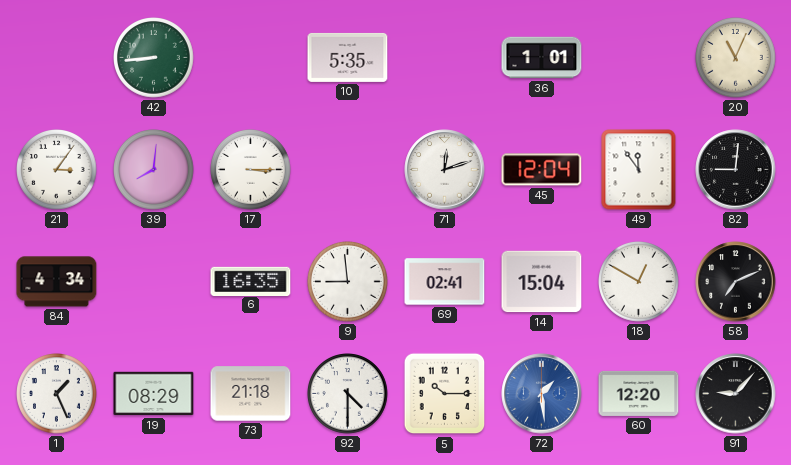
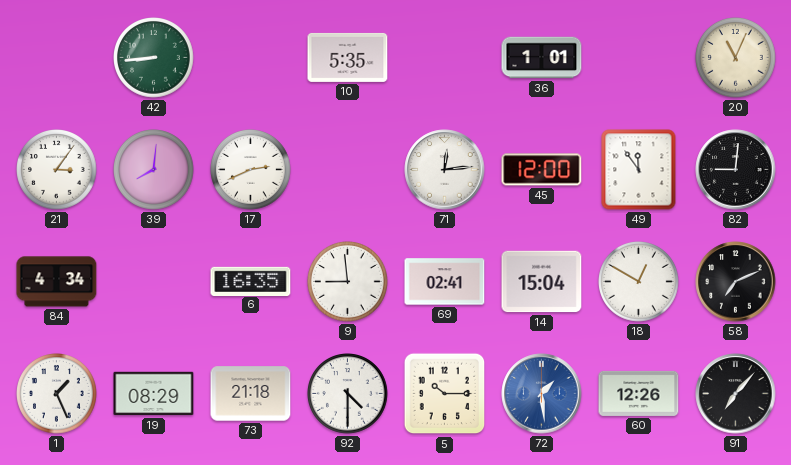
17: 3:15 -> 2:41
71: 12:12 -> 12:14
45: 12:04 -> 12:00
60: 12:20 -> 12:26
91: 9:07 -> 7:07
